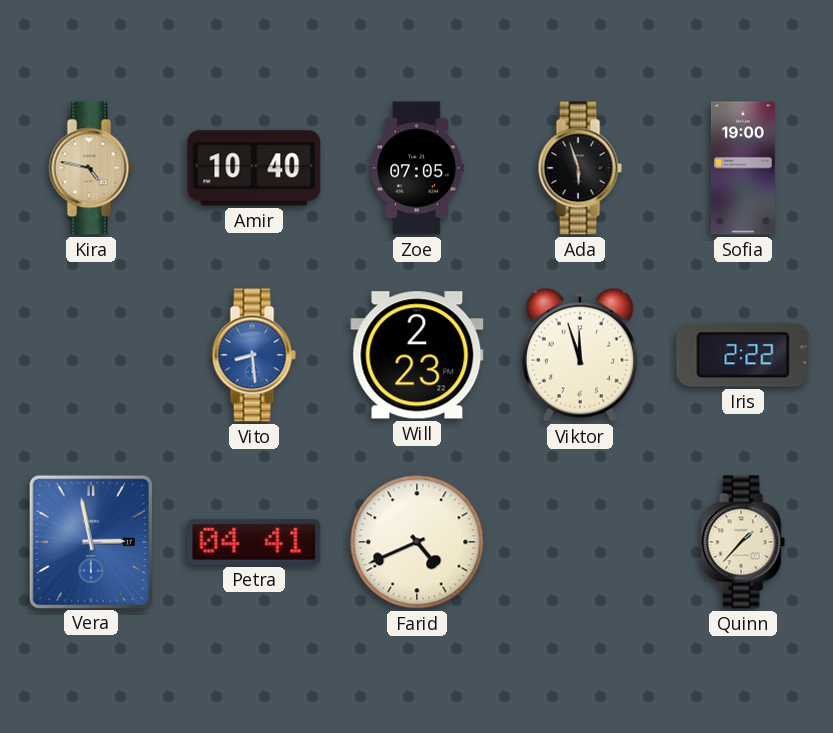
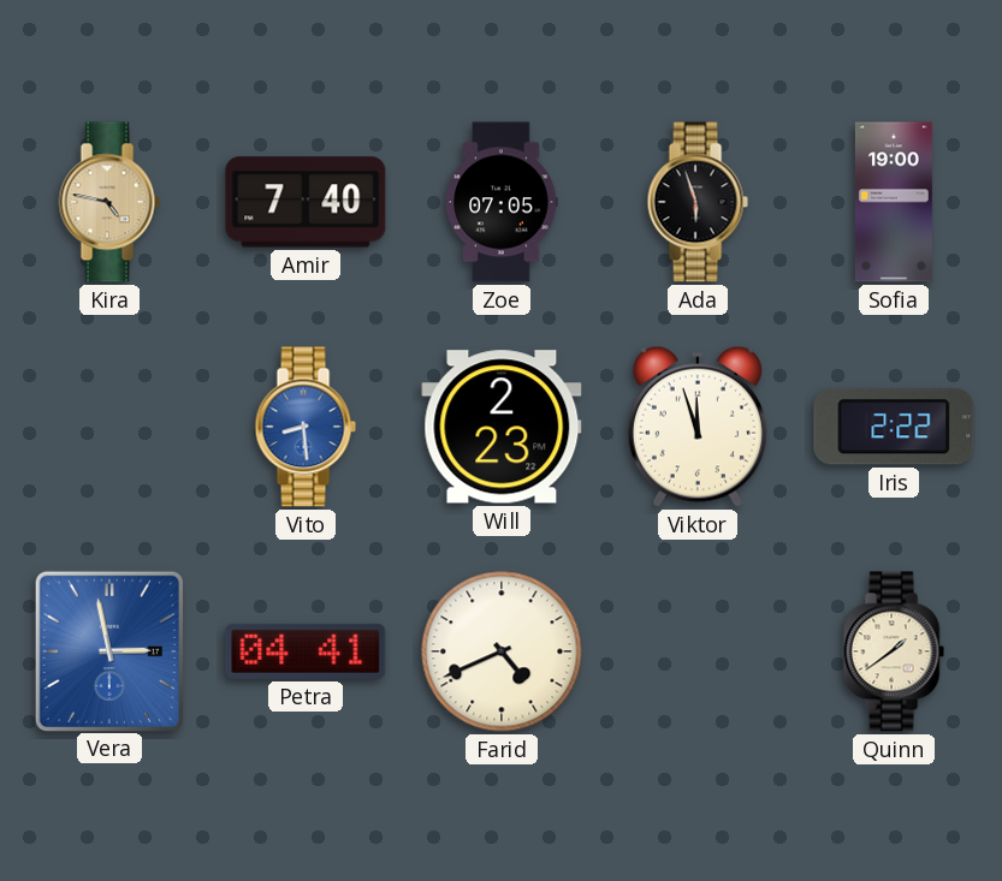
Amir: 10:40 -> 7:40
Quinn: 1:37 -> 1:39
